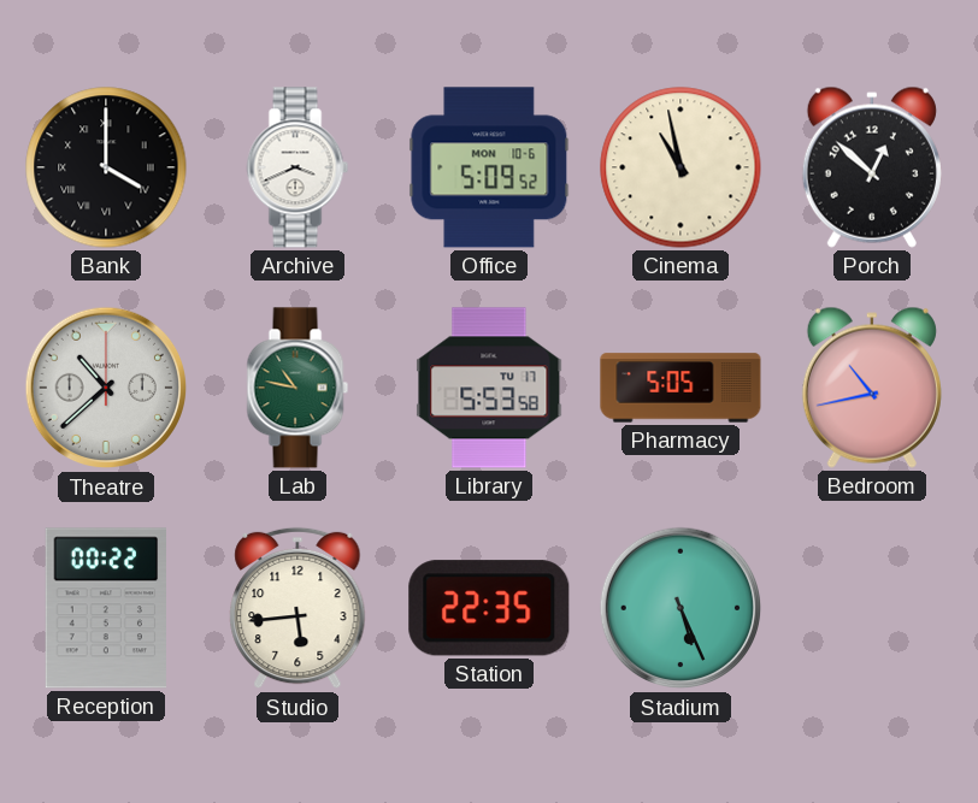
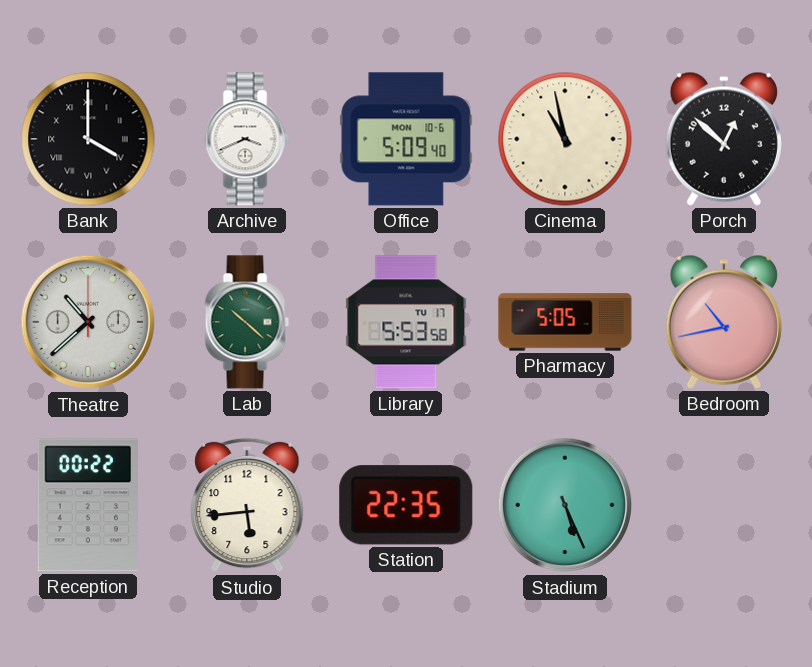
Office: 5:09:52 -> 5:09:40
Lab: 10:47 -> 10:22
